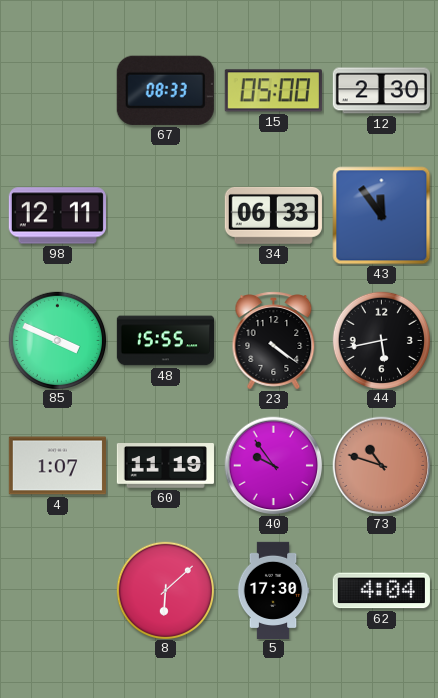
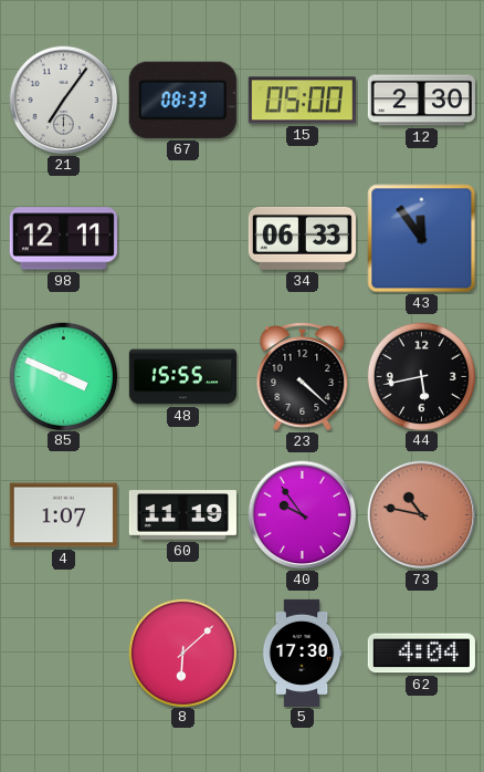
21: none -> 7:06
23: 4:21 -> 4:22
73: 10:48 -> 10:47
